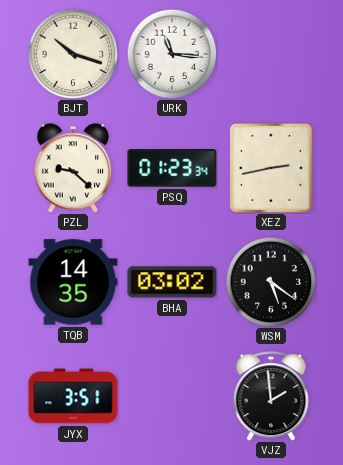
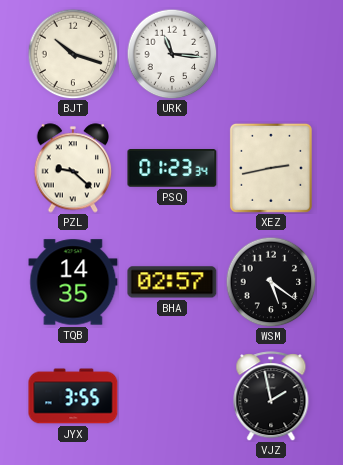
BHA: 03:02 -> 02:57
JYX: 3:51 -> 3:55
VJZ: 1:59 -> 1:58
